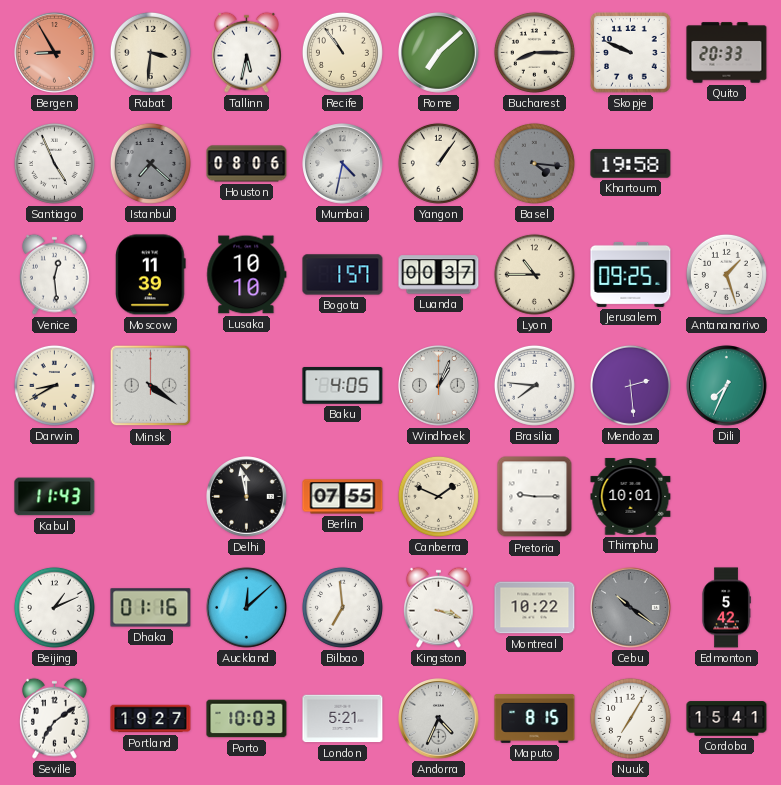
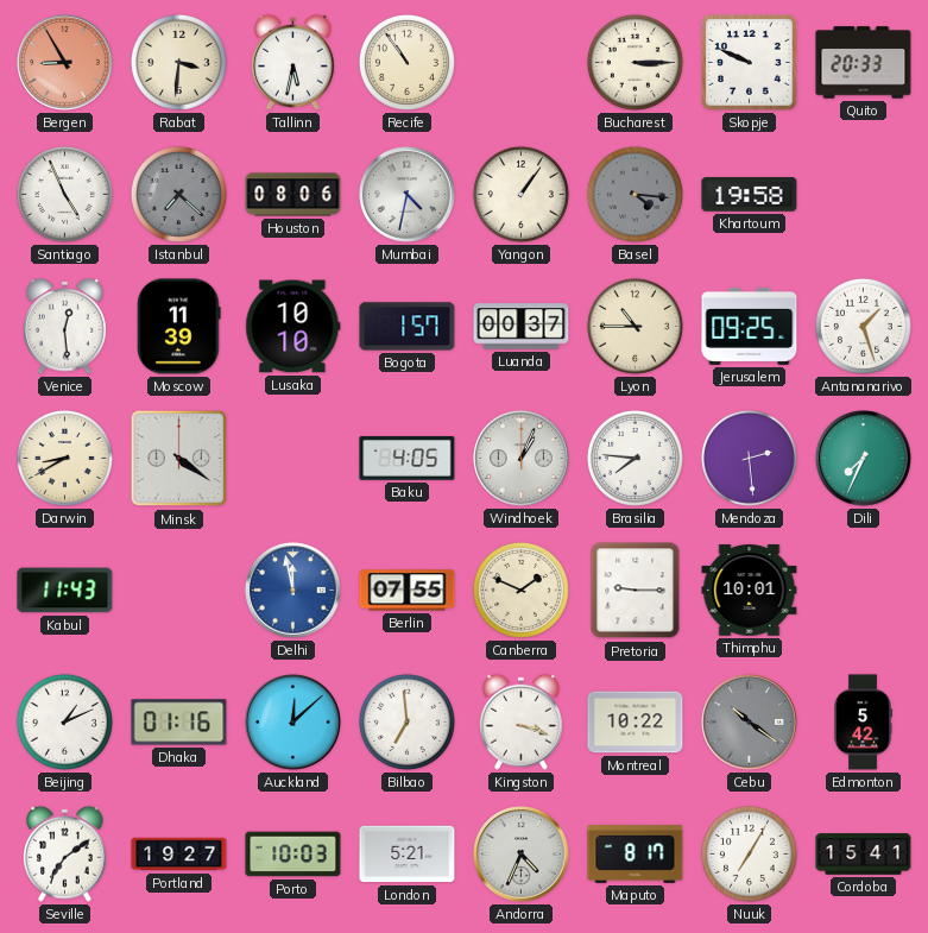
Rome: 7:08 -> none
Bucharest: 8:15 -> 3:15
Delhi dial: black -> blue
Maputo: 8:15 -> 8:17
